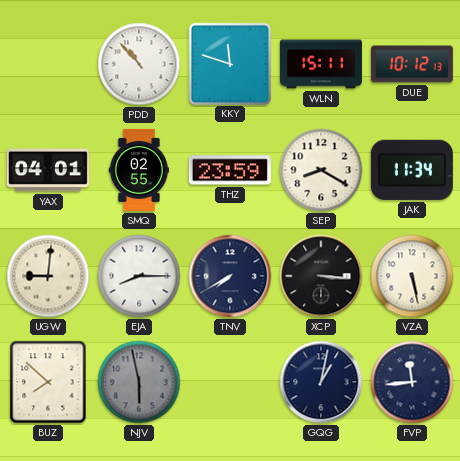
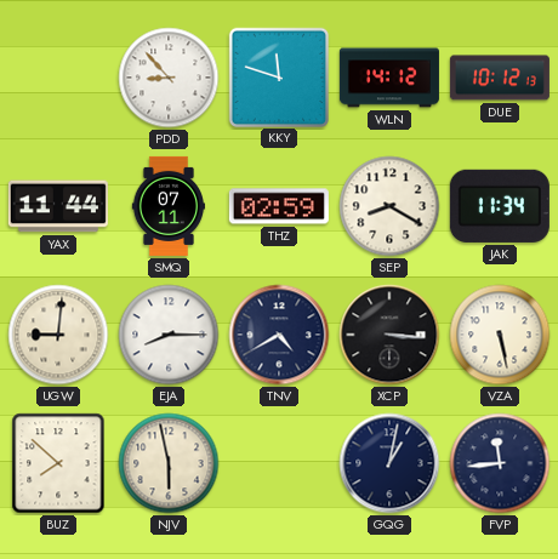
PDD: 10:53 -> 8:53
WLN: 15:11 -> 14:12
YAX: 04:01 -> 11:44
SMQ: 02:55 -> 07:11
THZ: 23:59 -> 02:59
TNV: 7:40 -> 4:40
NJV dial: grey -> cream
